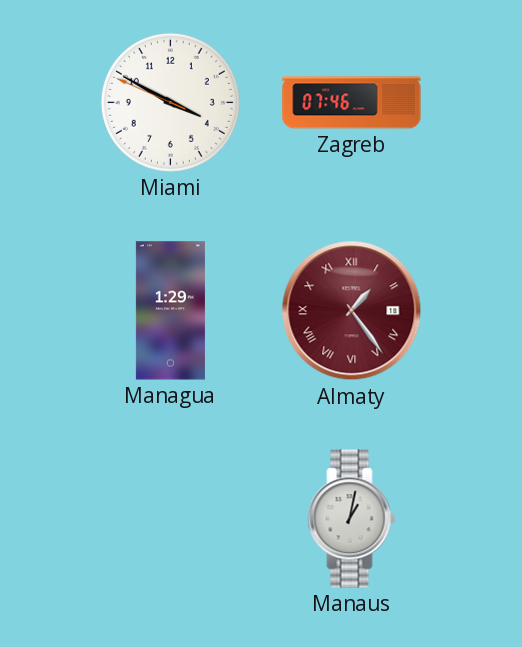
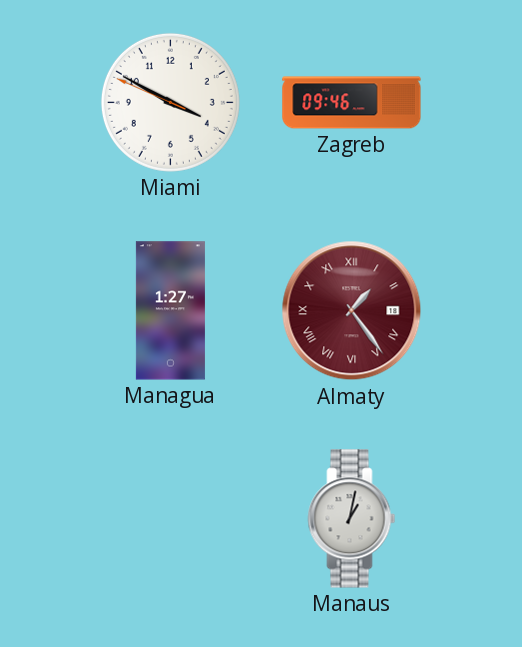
Zagreb: 07:46 -> 09:46
Managua: 1:29 -> 1:27
